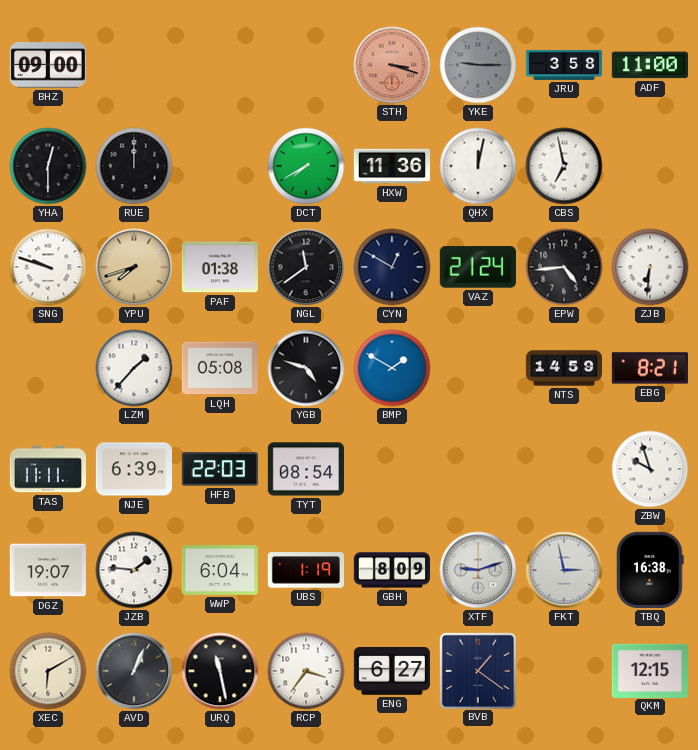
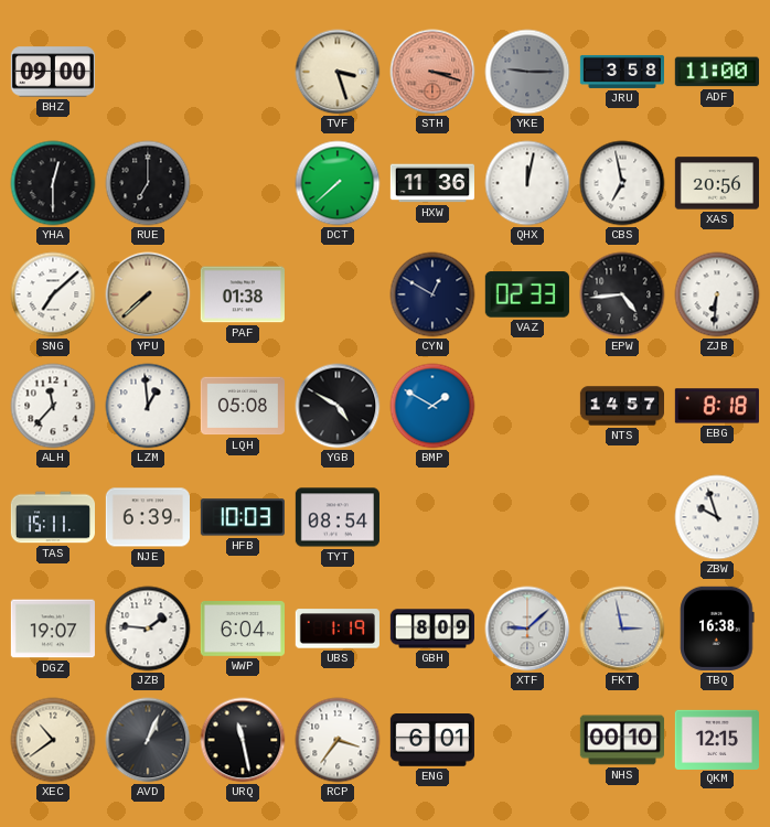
TVF: none -> 3:27
RUE: 12:00 -> 7:00
DCT: 7:40 -> 7:38
XAS: none -> 20:56
SNG: 9:48 -> 7:08
YPU: 7:42 -> 7:38
NGL: 11:39 -> none
VAZ: 21:24 -> 02:33
ALH: none -> 11:37
LZM: 1:37 -> 12:59
YGB: 4:48 -> 4:50
NTS: 14:59 -> 14:57
EBG: 8:21 -> 8:18
TAS: 11:11 -> 15:11
HFB: 22:03 -> 10:03
XTF: 9:12 -> 9:08
XEC: 6:10 -> 10:39
ENG: 6:27 -> 6:01
BVB: 1:21 -> none
NHS: none -> 00:10
